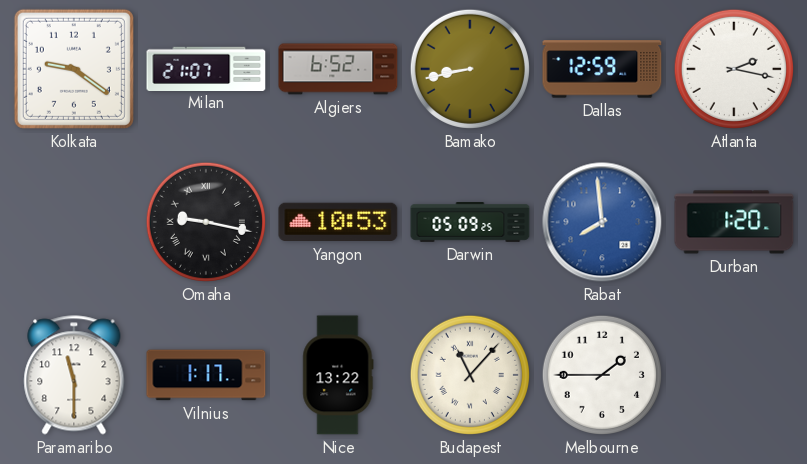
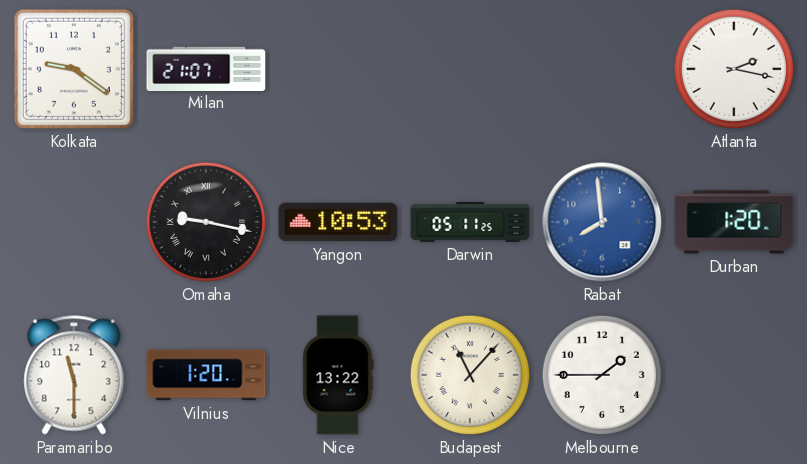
Algiers: 6:52 -> none
Bamako: 8:43 -> none
Dallas: 12:59 -> none
Darwin: 05:09 -> 05:11
Vilnius: 1:17 -> 1:20
